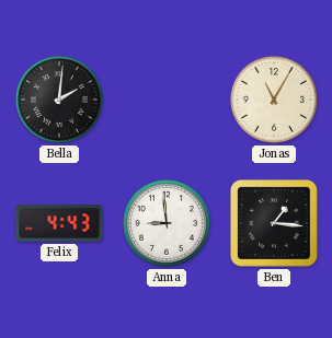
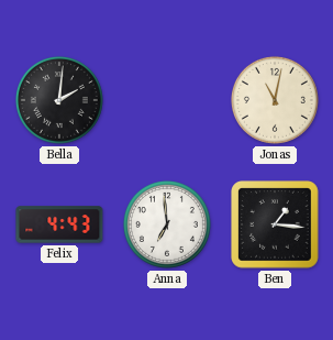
Jonas: 11:05 -> 11:02
Anna: 8:59 -> 6:59
